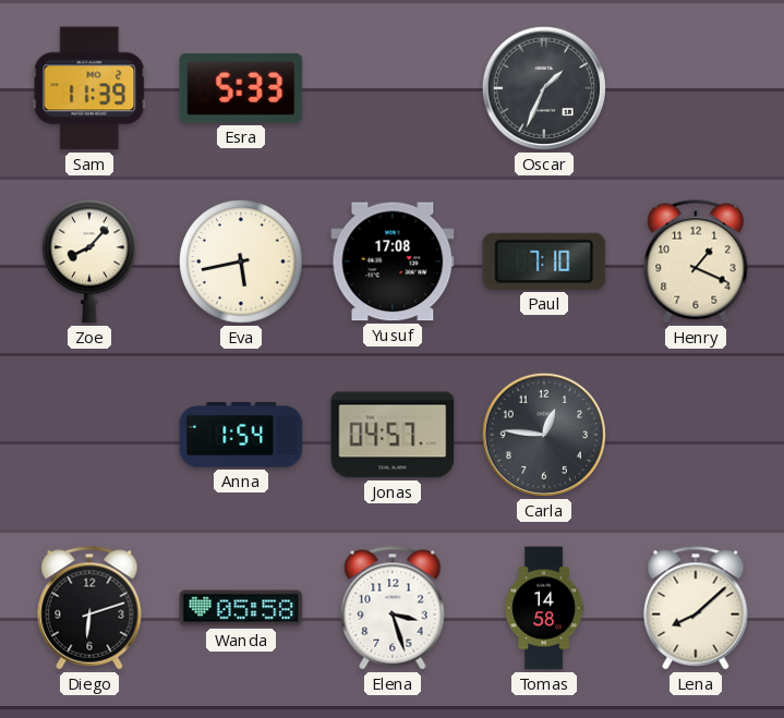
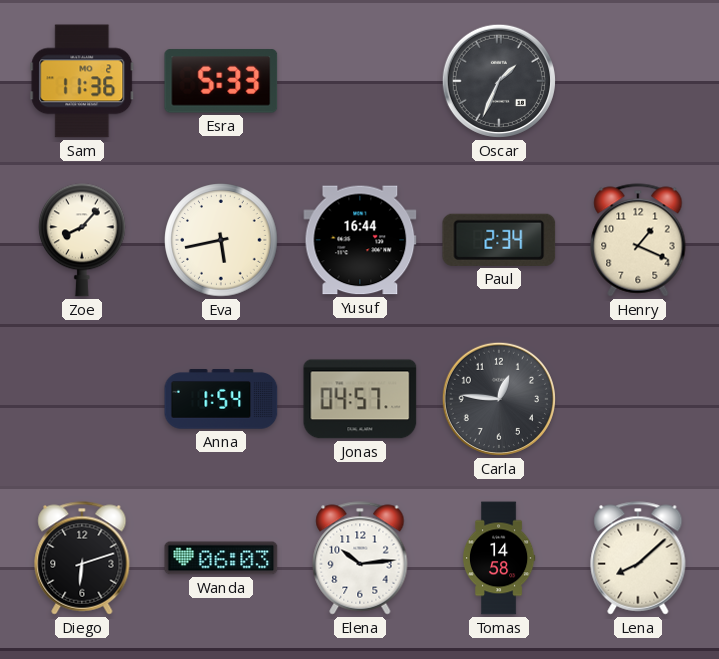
Sam: 11:39 -> 11:36
Yusuf: 17:08 -> 16:44
Paul: 7:10 -> 2:34
Wanda: 05:58 -> 06:03
Elena: 3:27 -> 10:14
